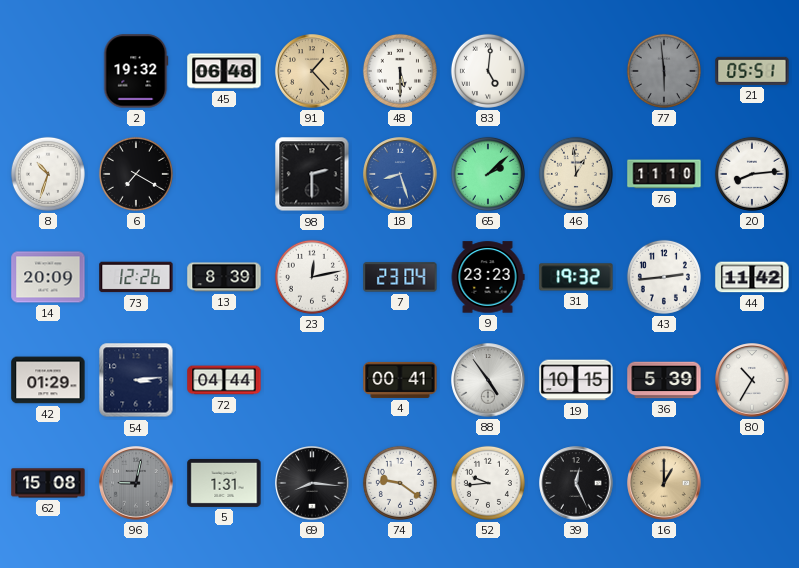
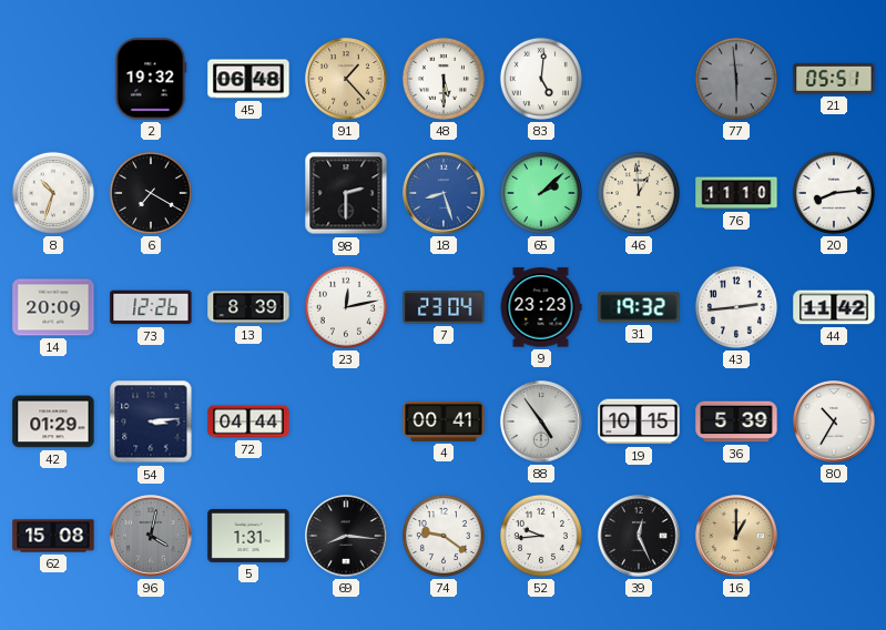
96: 9:02 -> 4:02
